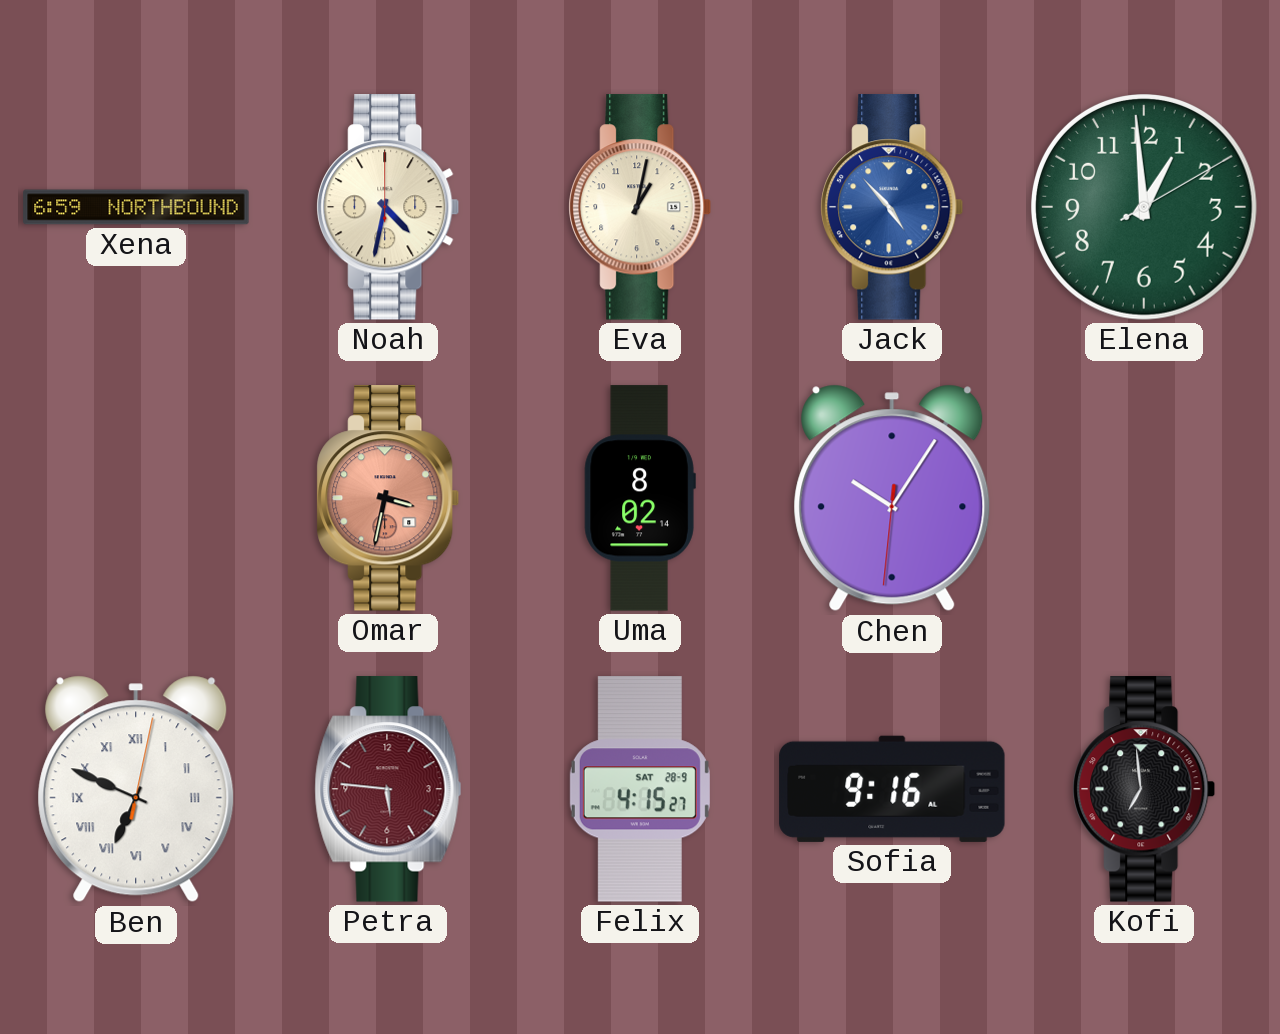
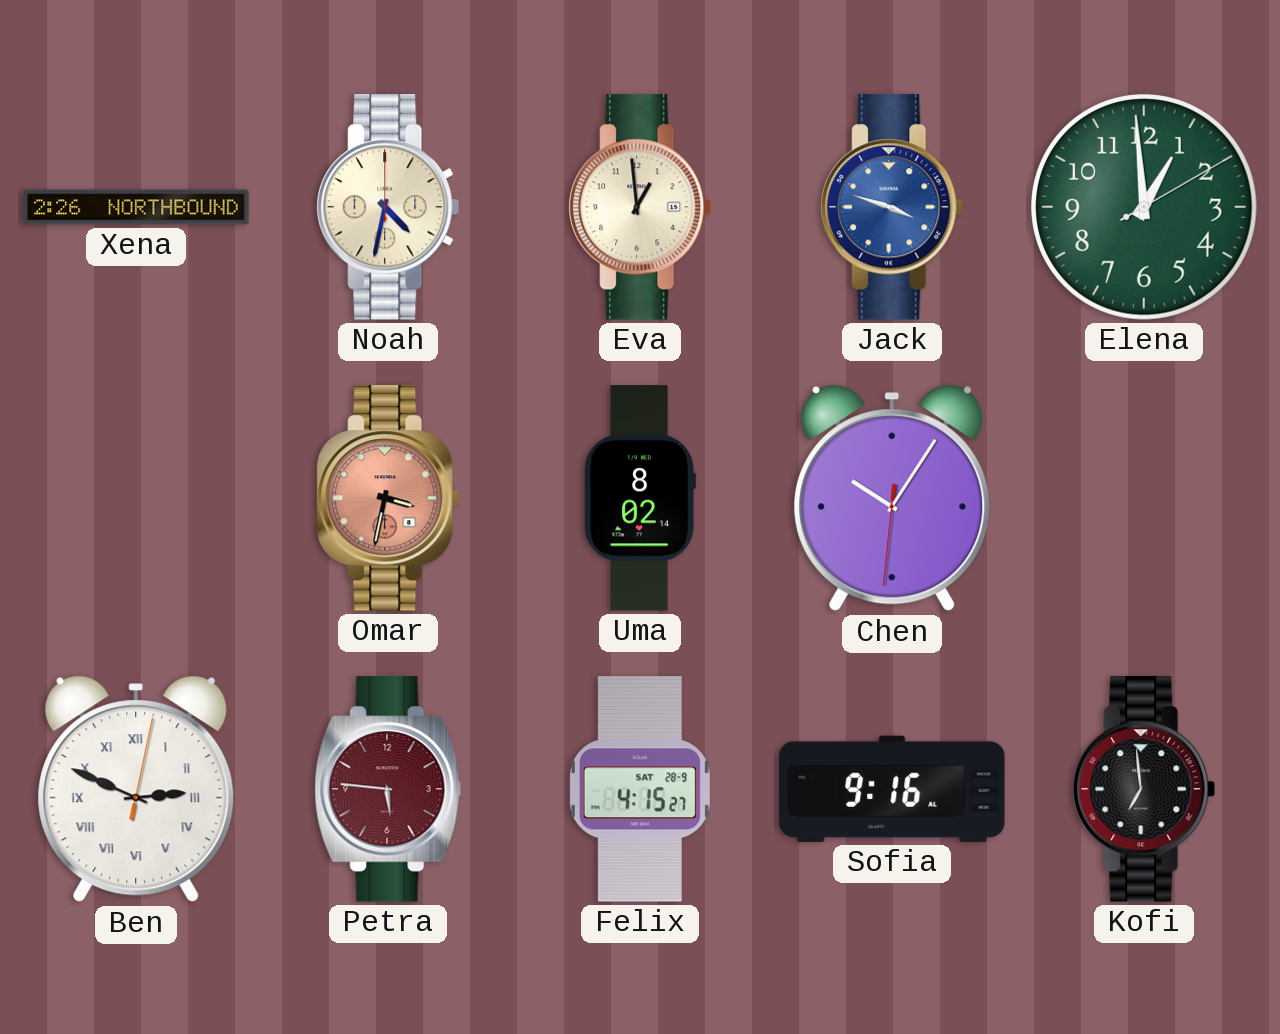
Xena: 6:59 -> 2:26
Eva: 1:02 -> 12:59
Jack: 4:53 -> 3:48
Ben: 6:49 -> 2:49
